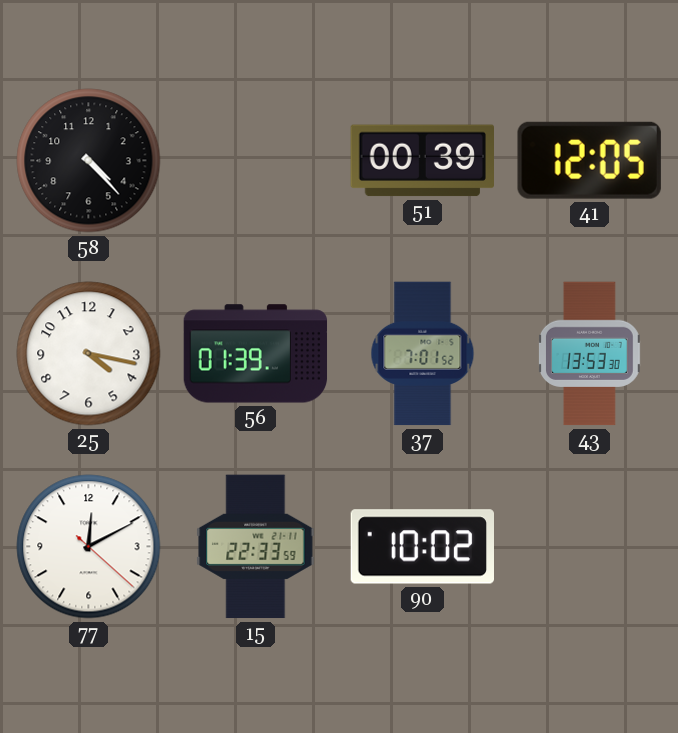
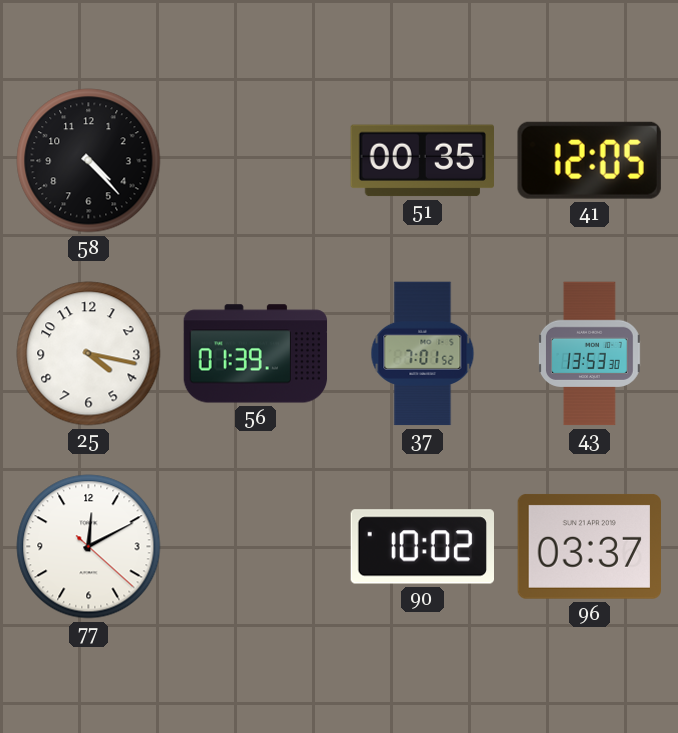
51: 00:39 -> 00:35
15: 22:33 -> none
96: none -> 03:37
